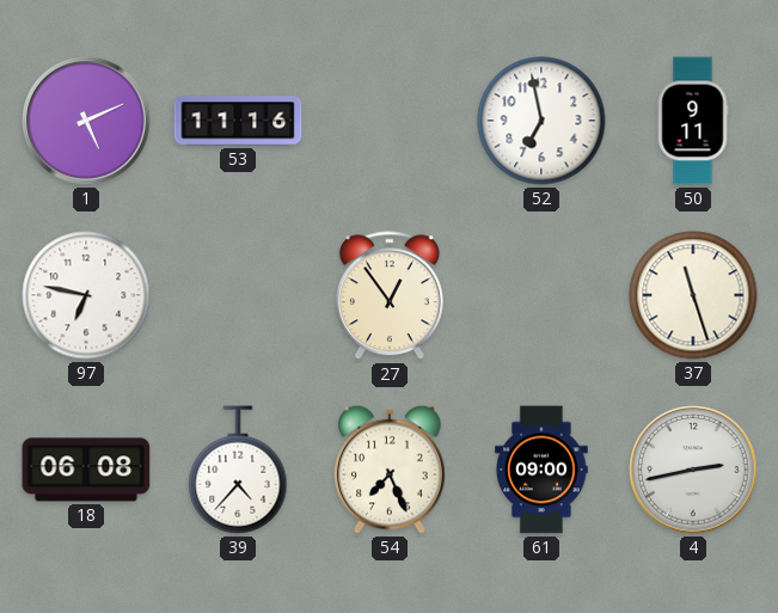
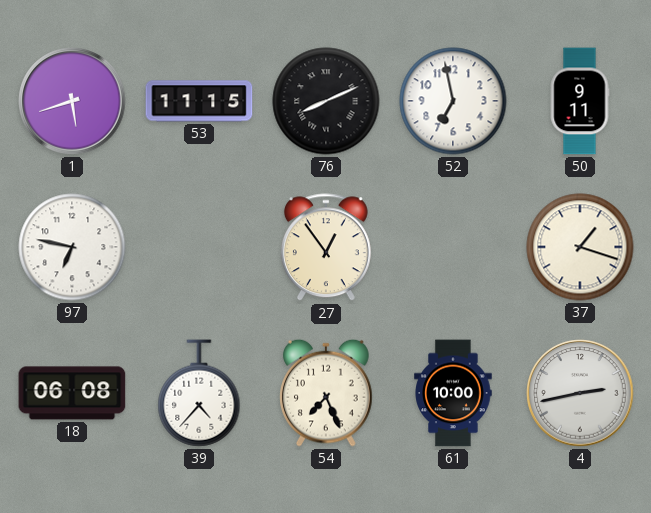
1: 5:11 -> 5:42
53: 11:16 -> 11:15
76: none -> 8:11
37: 11:27 -> 1:18
61: 09:00 -> 10:00
